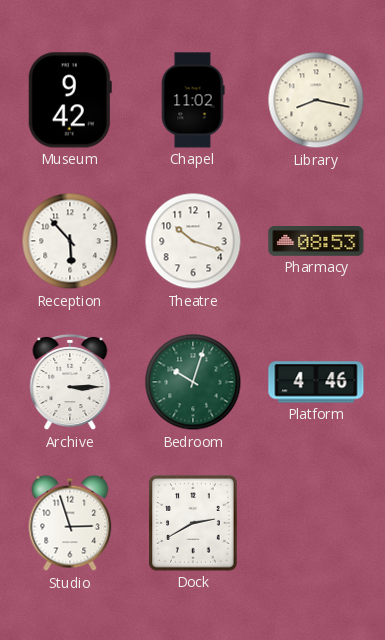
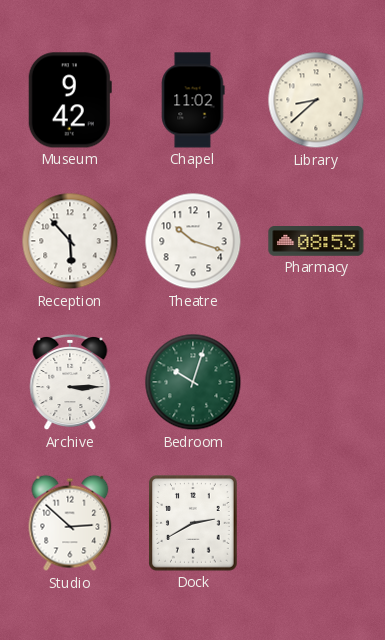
Library: 8:17 -> 8:38
Platform: 4:46 -> none
Studio: 2:57 -> 2:52
